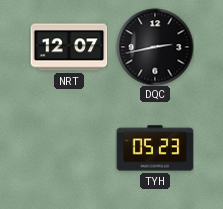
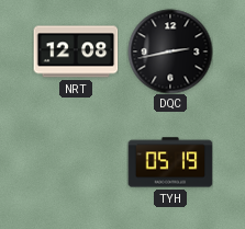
NRT: 12:07 -> 12:08
TYH: 05:23 -> 05:19
